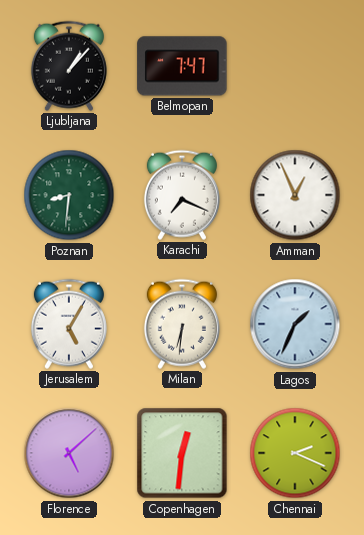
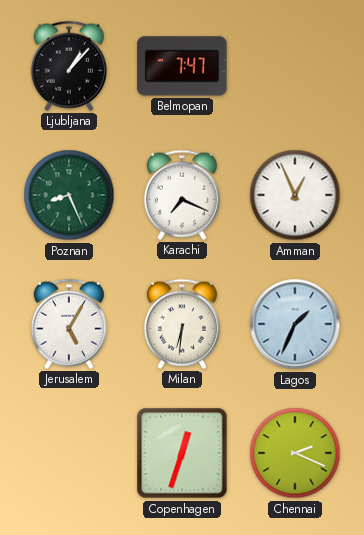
Poznan: 8:31 -> 8:26
Florence: 5:08 -> none
Copenhagen: 12:31 -> 12:33
